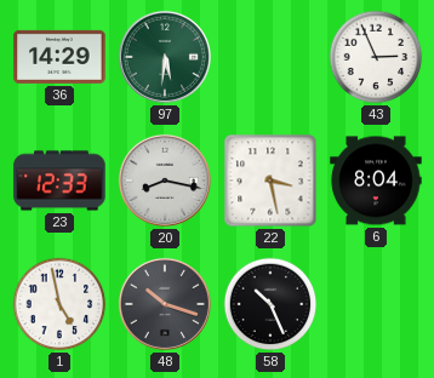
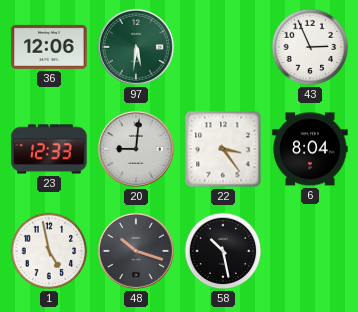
36: 14:29 -> 12:06
20: 8:17 -> 9:01
22: 3:28 -> 3:24
58: 10:26 -> 10:28
